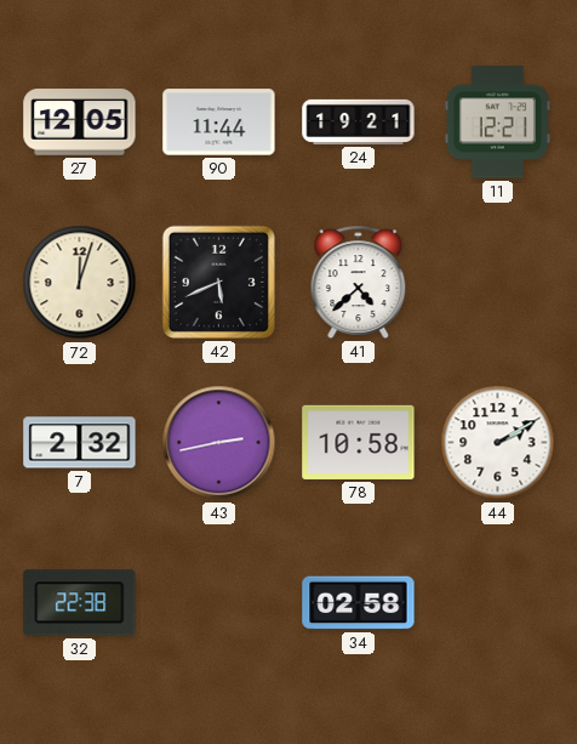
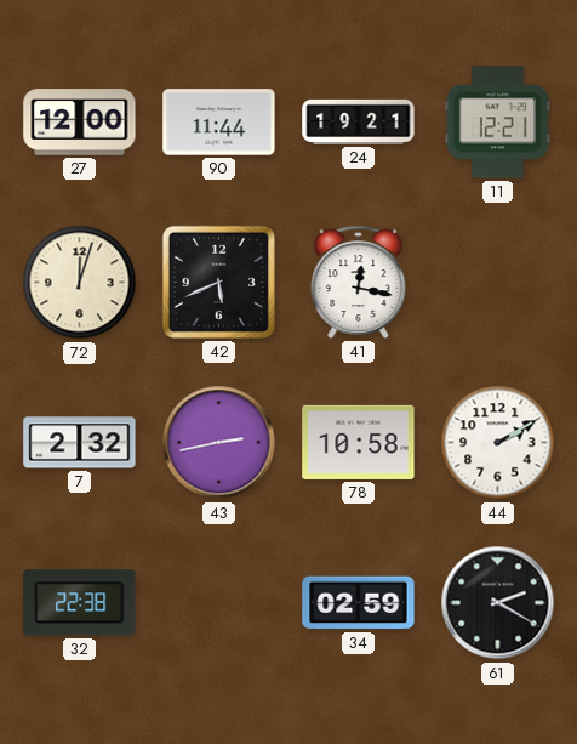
27: 12:05 -> 12:00
41: 4:38 -> 12:17
34: 02:58 -> 02:59
61: none -> 2:20
